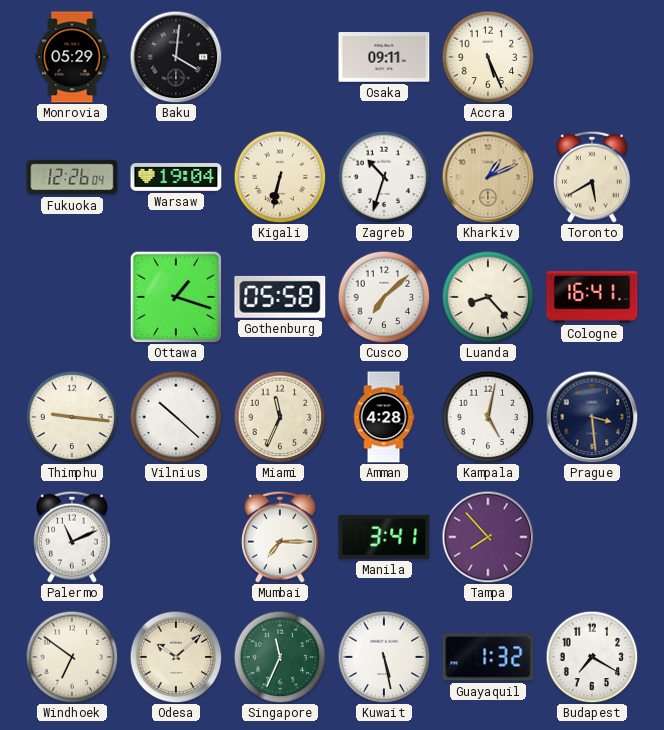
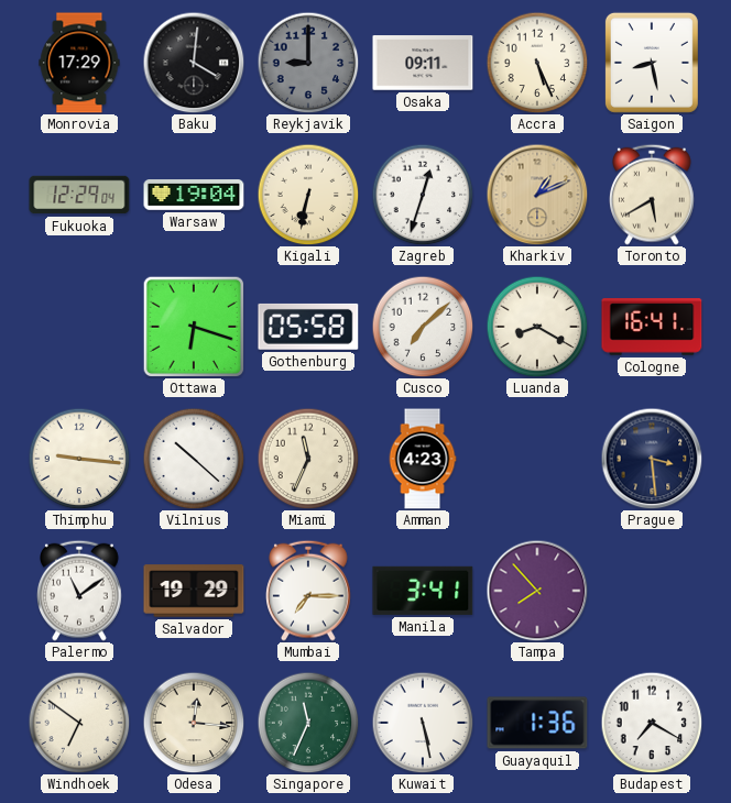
Monrovia: 05:29 -> 17:29
Reykjavik: none -> 9:00
Saigon: none -> 8:28
Fukuoka: 12:26 -> 12:29
Zagreb: 10:33 -> 12:33
Ottawa: 1:18 -> 6:18
Luanda: 8:23 -> 8:20
Amman: 4:28 -> 4:23
Kampala: 5:02 -> none
Palermo: 11:11 -> 11:09
Salvador: none -> 19:29
Odesa: 10:08 -> 12:16
Guayaquil: 1:32 -> 1:36
